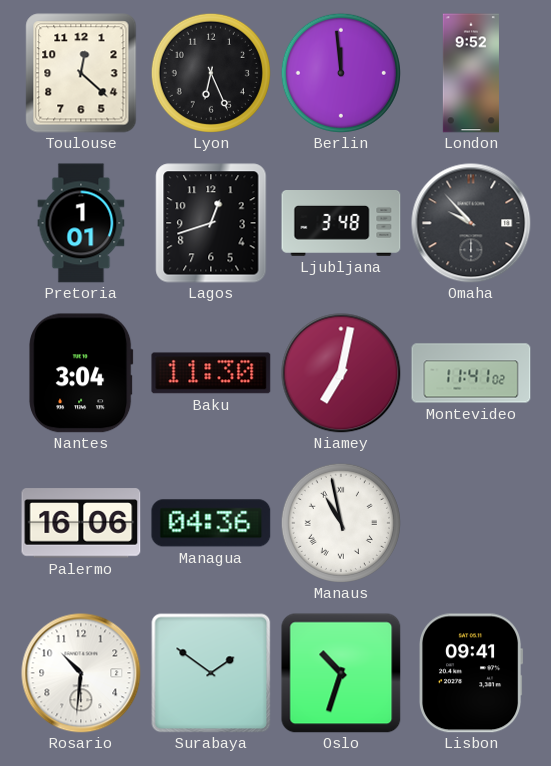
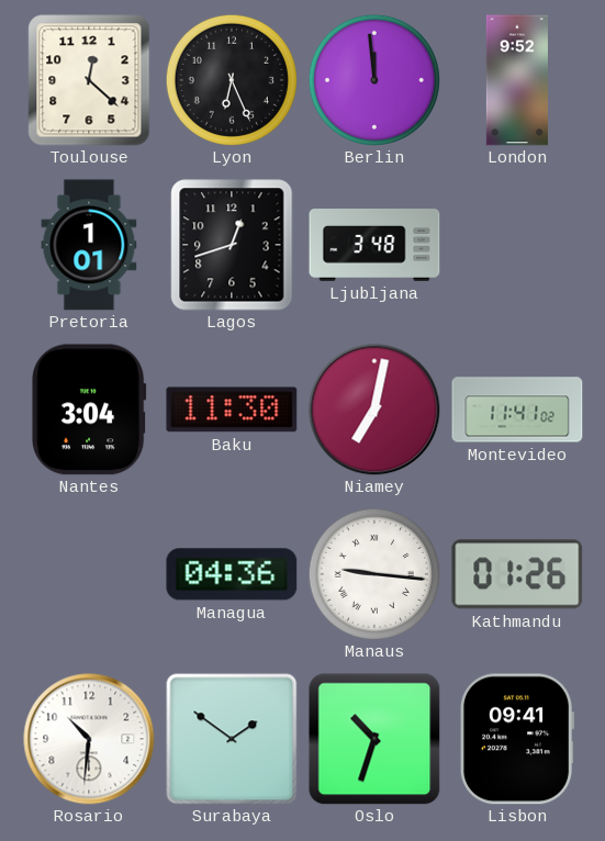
Omaha: 9:53 -> none
Palermo: 16:06 -> none
Manaus: 10:58 -> 9:16
Kathmandu: none -> 01:26
